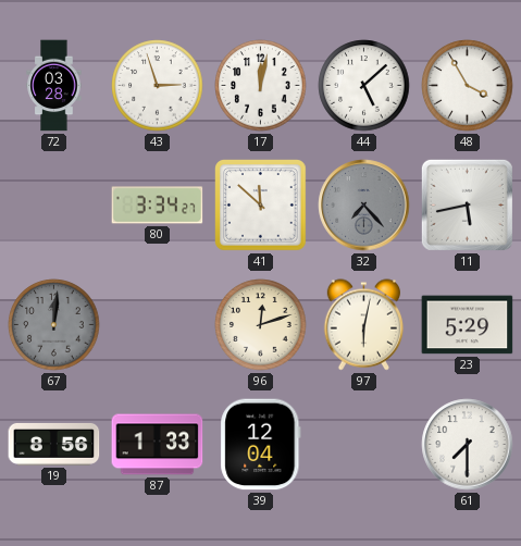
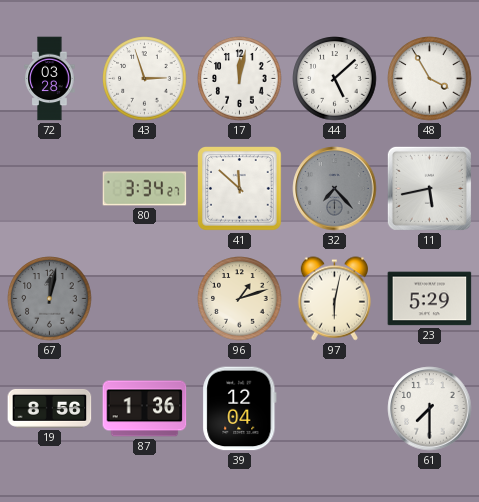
67: 12:01 -> 12:02
96: 12:12 -> 1:12
87: 1:33 -> 1:36
